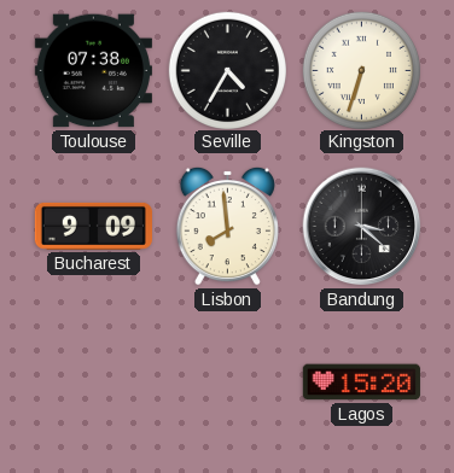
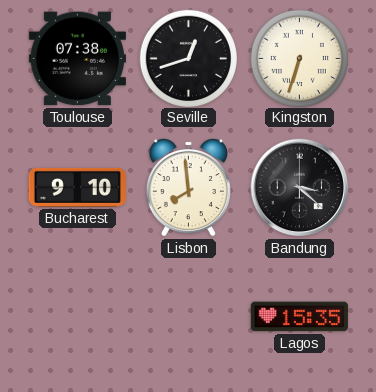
Seville: 4:35 -> 12:42
Bucharest: 9:09 -> 9:10
Lagos: 15:20 -> 15:35
